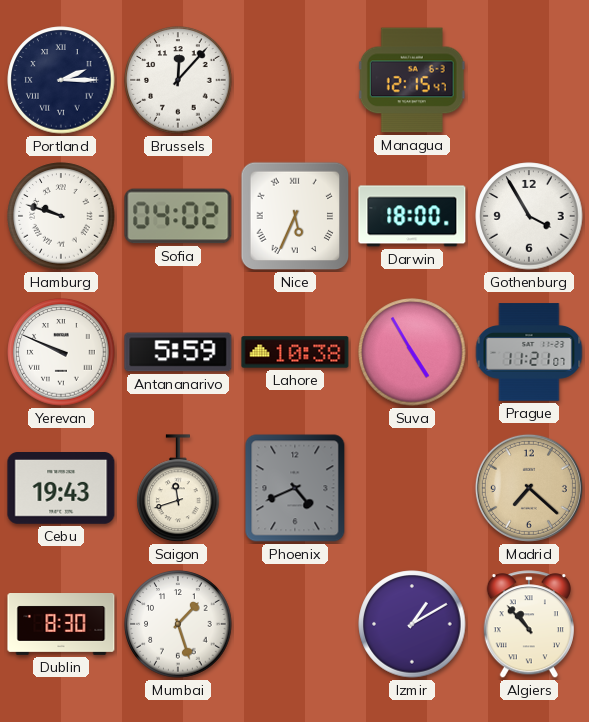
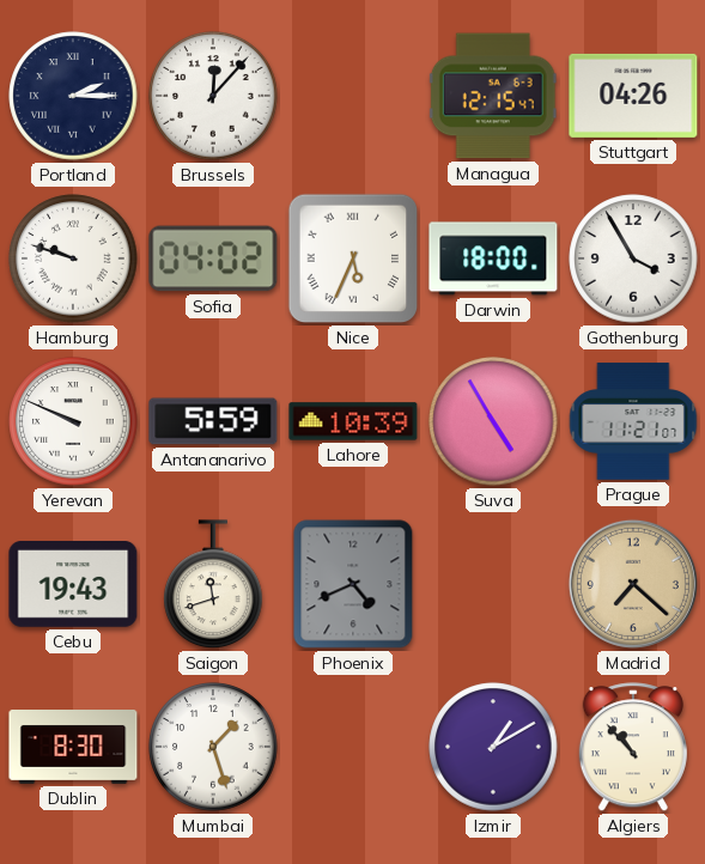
Stuttgart: none -> 04:26
Lahore: 10:38 -> 10:39
